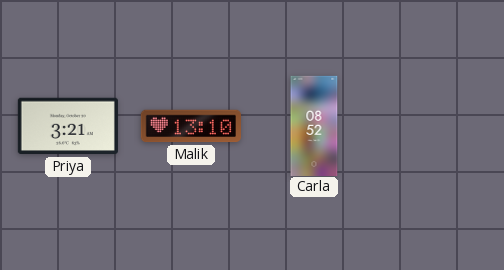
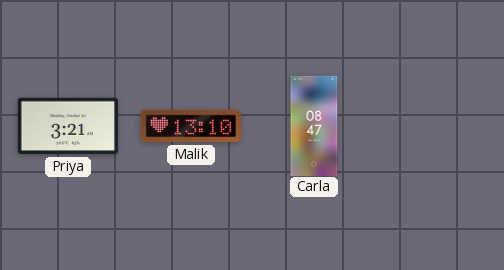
Carla: 08:52 -> 08:47
